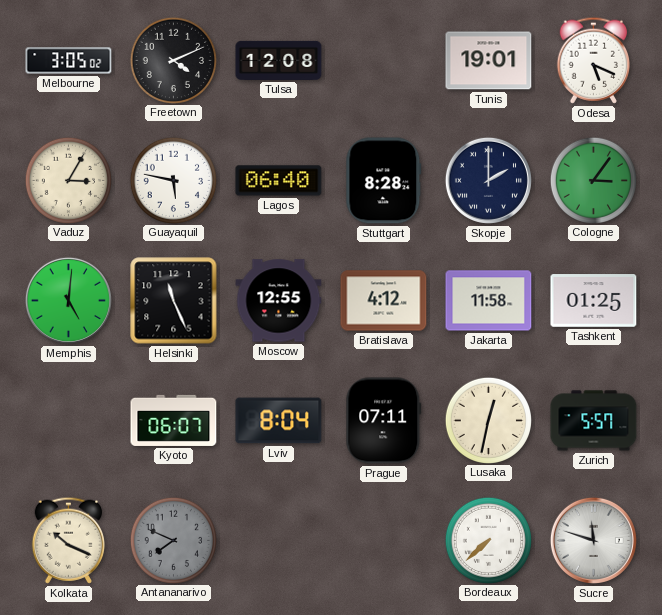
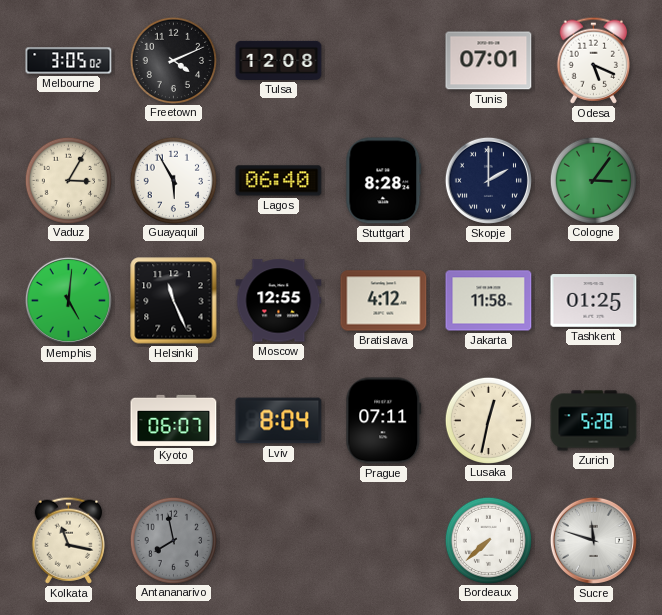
Tunis: 19:01 -> 07:01
Guayaquil: 5:47 -> 5:55
Zurich: 5:57 -> 5:28
Kolkata: 10:19 -> 11:17
Antananarivo: 7:49 -> 7:58
